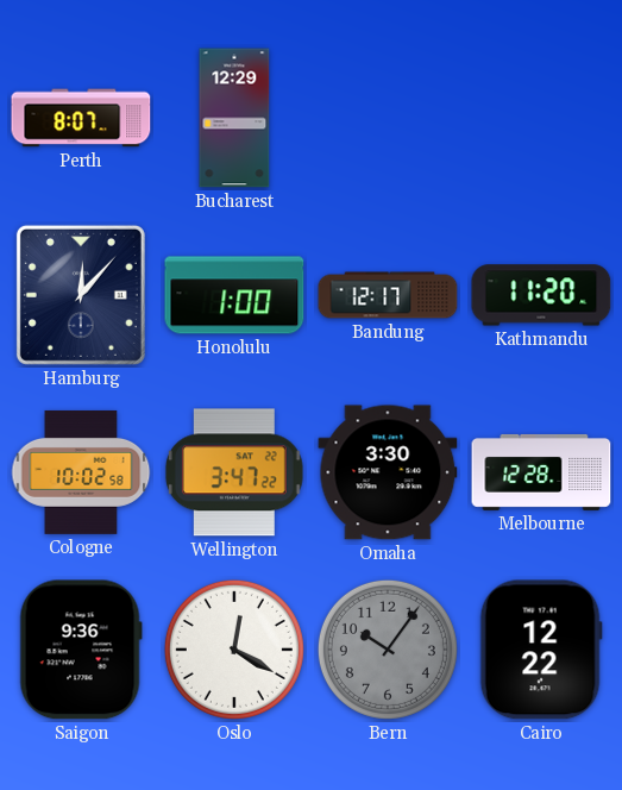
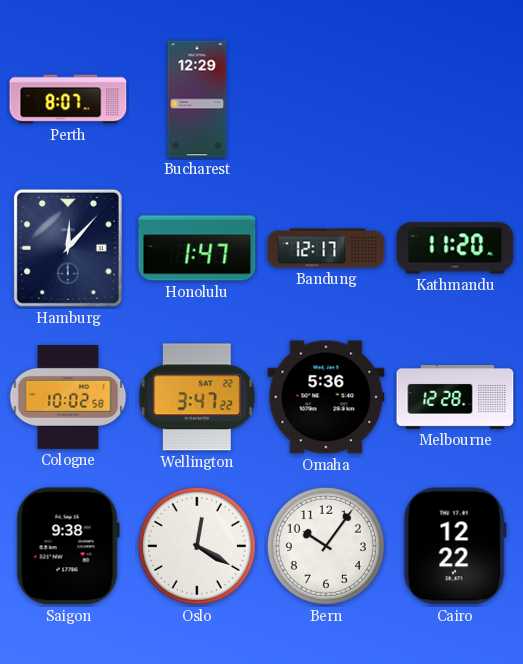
Honolulu: 1:00 -> 1:47
Omaha: 3:30 -> 5:36
Saigon: 9:36 -> 9:38
Bern dial: grey -> white
